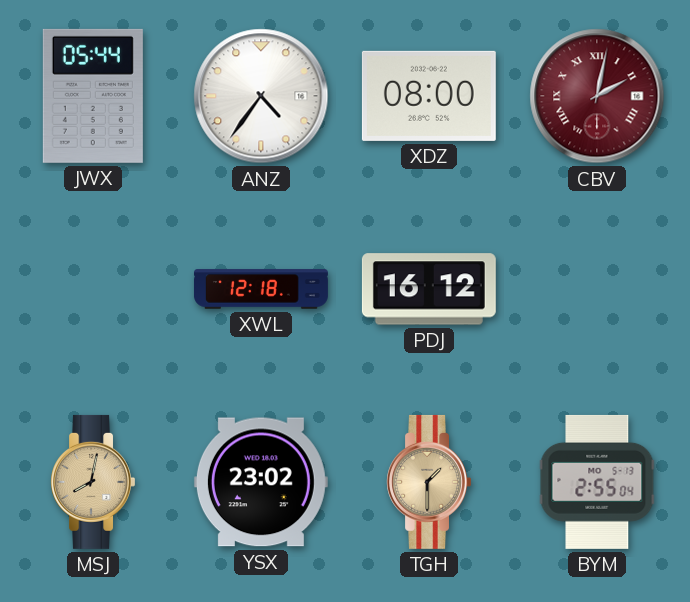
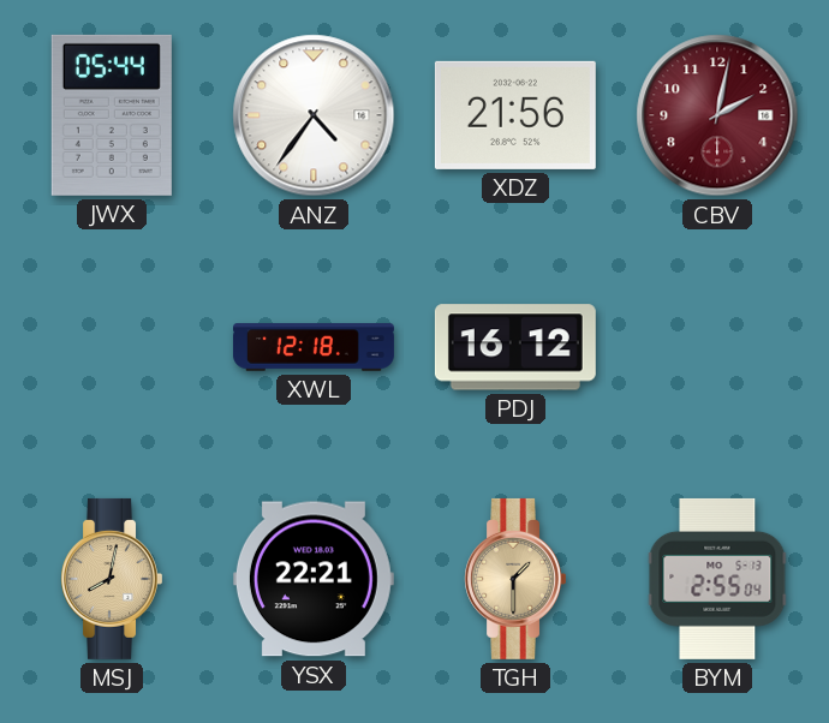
XDZ: 08:00 -> 21:56
CBV numerals: Roman -> Arabic
YSX: 23:02 -> 22:21
